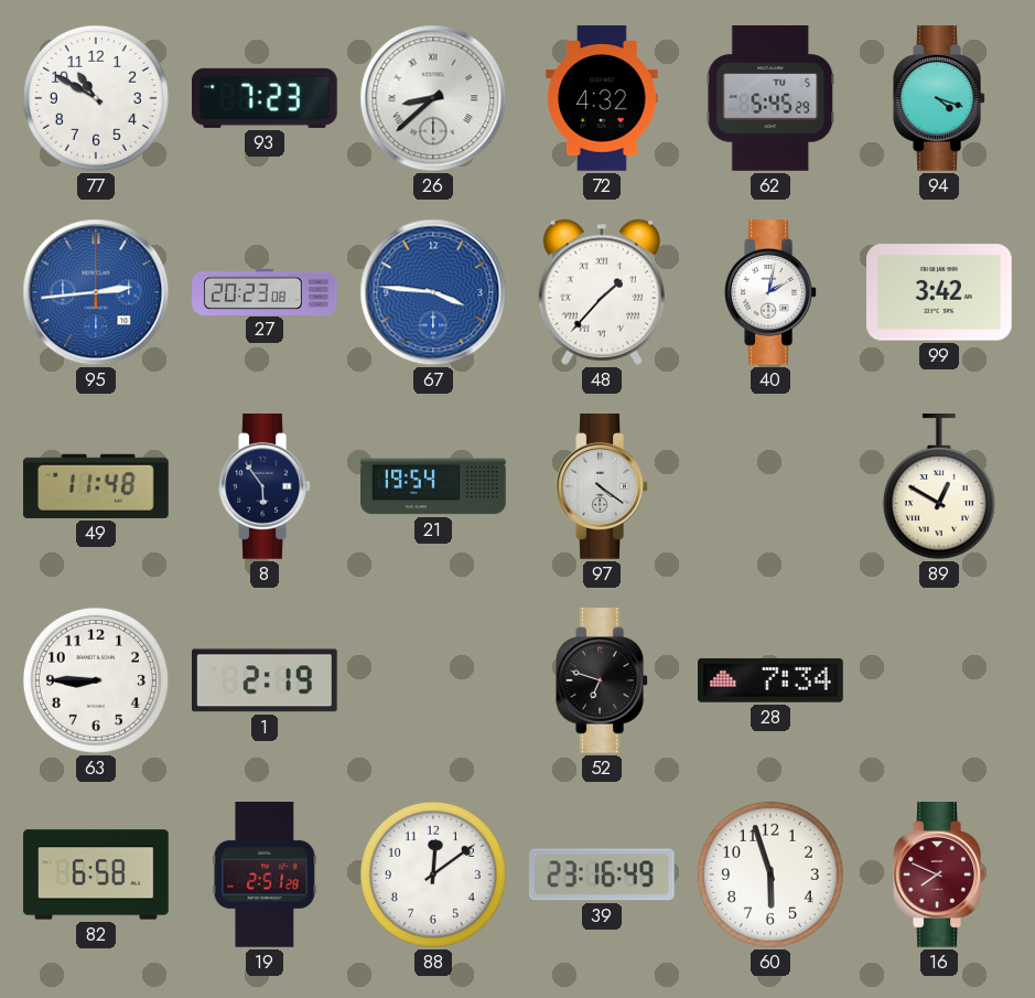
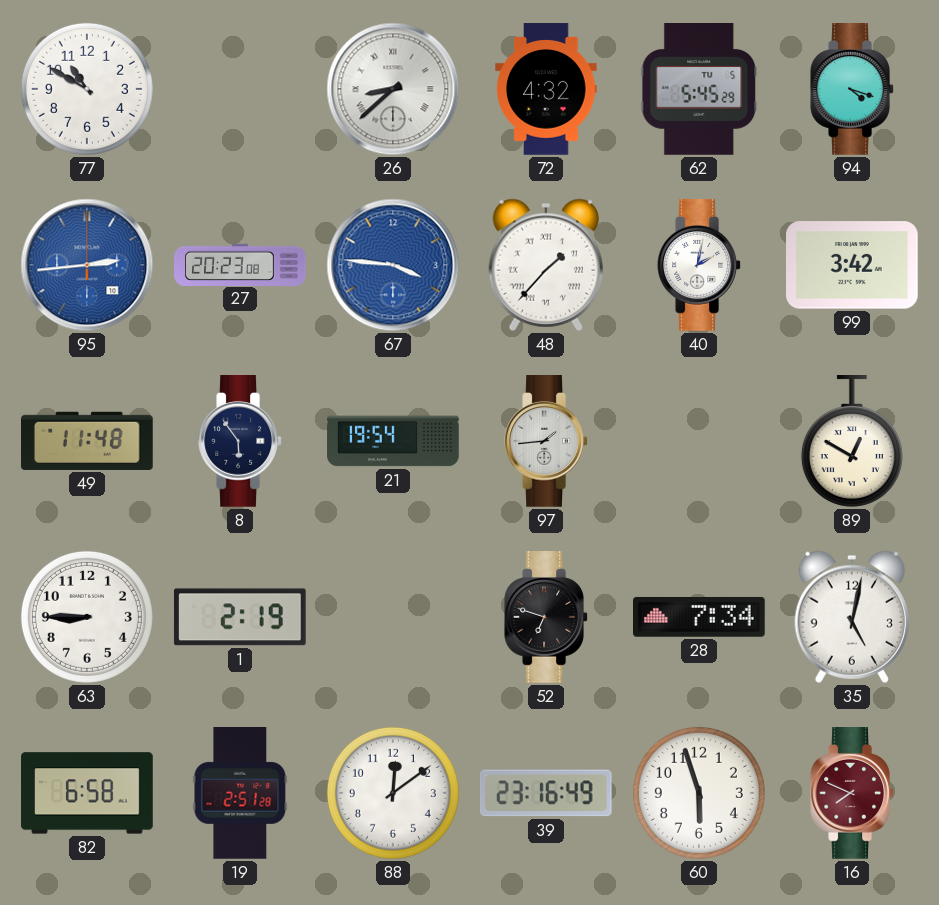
93: 7:23 -> none
97: 4:21 -> 1:44
35: none -> 5:02
